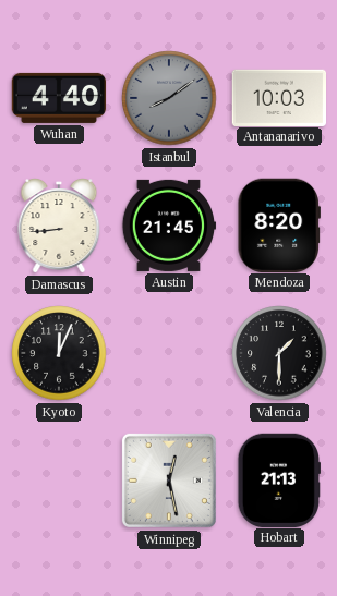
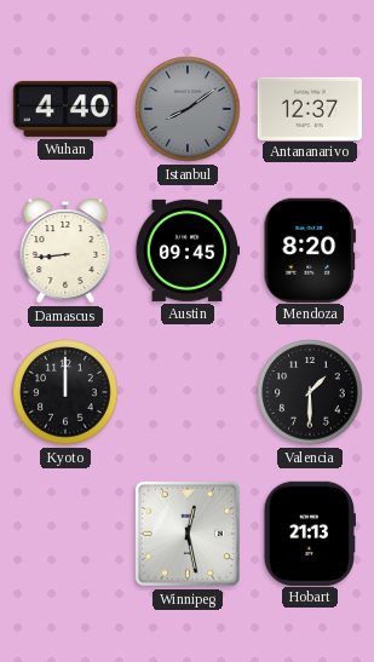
Antananarivo: 10:03 -> 12:37
Austin: 21:45 -> 09:45
Kyoto: 12:04 -> 12:00
